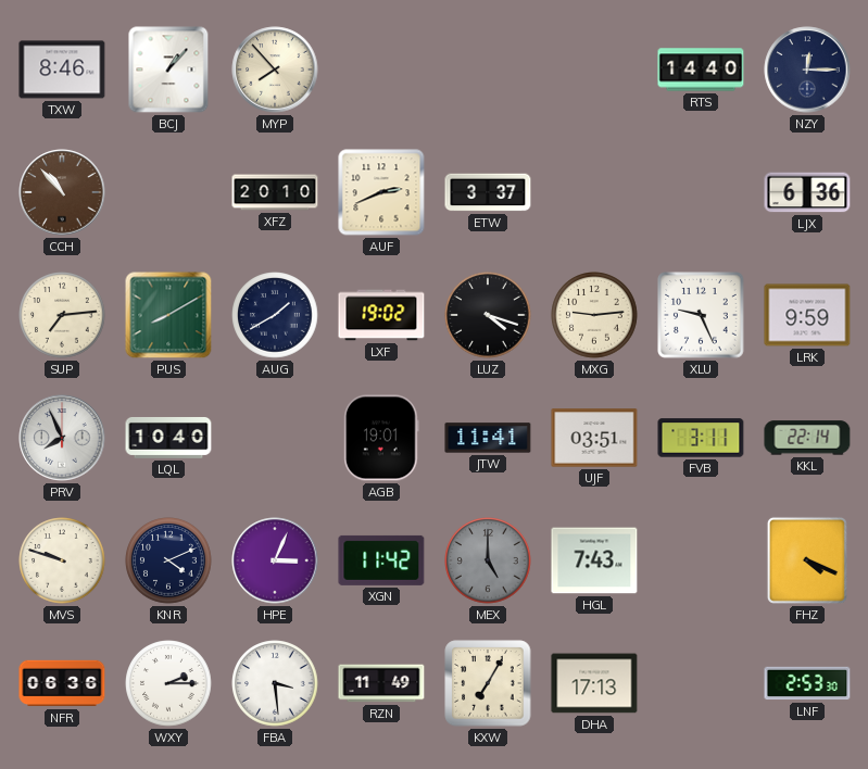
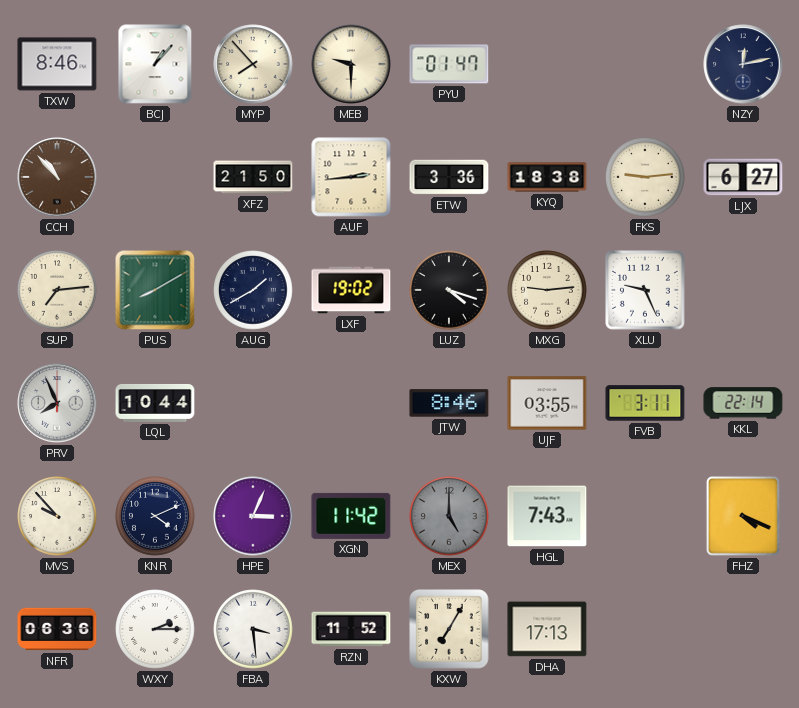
MEB: none -> 9:30
PYU: none -> 01:47
RTS: 14:40 -> none
NZY: 12:15 -> 12:13
XFZ: 20:10 -> 21:50
AUF: 2:41 -> 2:44
ETW: 3:37 -> 3:36
KYQ: none -> 18:38
FKS: none -> 9:14
LJX: 6:36 -> 6:27
LRK: 9:59 -> none
LQL: 10:40 -> 10:44
AGB: 19:01 -> none
JTW: 11:41 -> 8:46
UJF: 03:51 -> 03:55
MVS: 9:48 -> 9:53
RZN: 11:49 -> 11:52
LNF: 2:53 -> none
